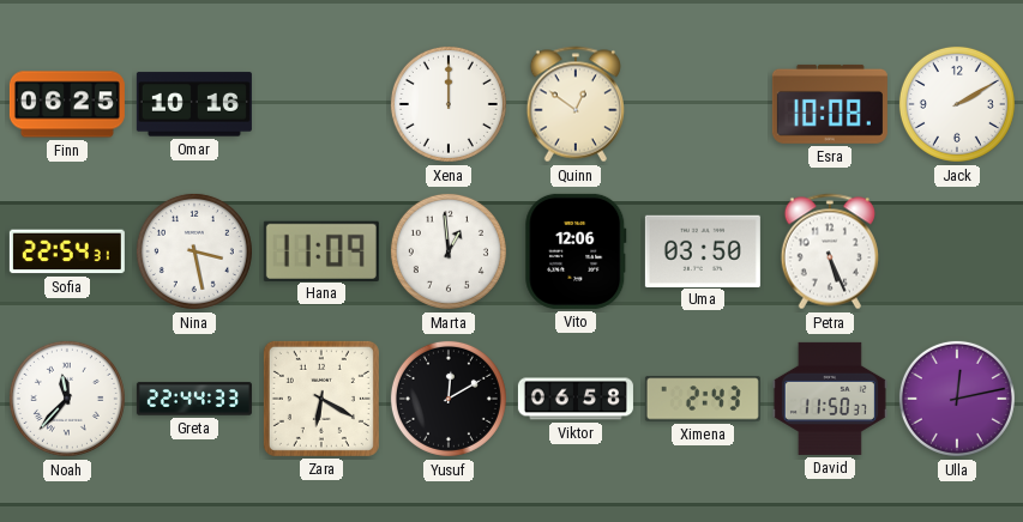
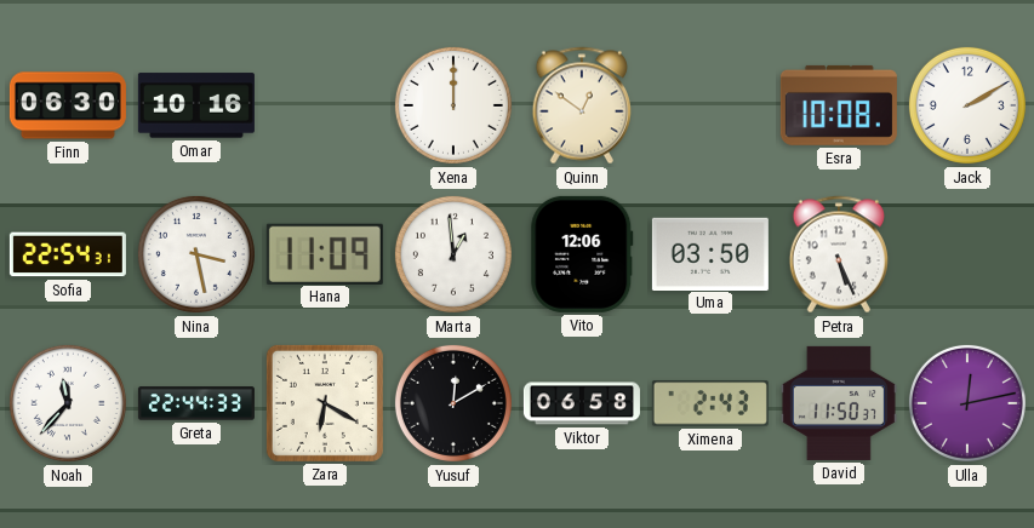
Finn: 06:25 -> 06:30
